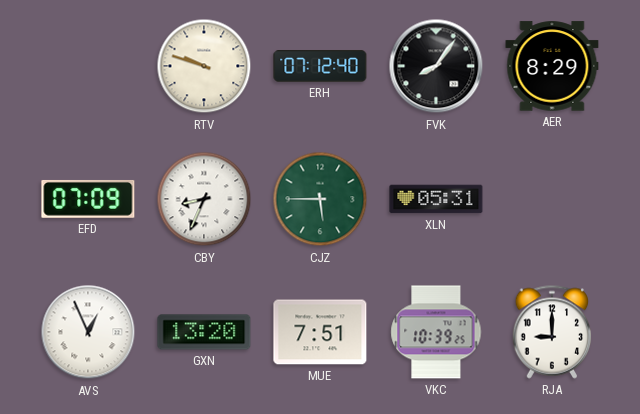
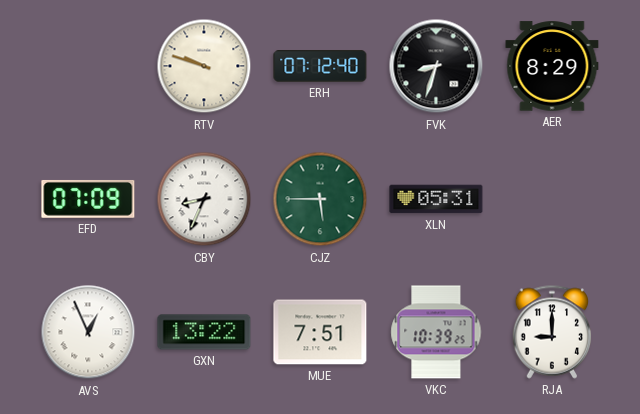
FVK: 8:06 -> 8:33
GXN: 13:20 -> 13:22
